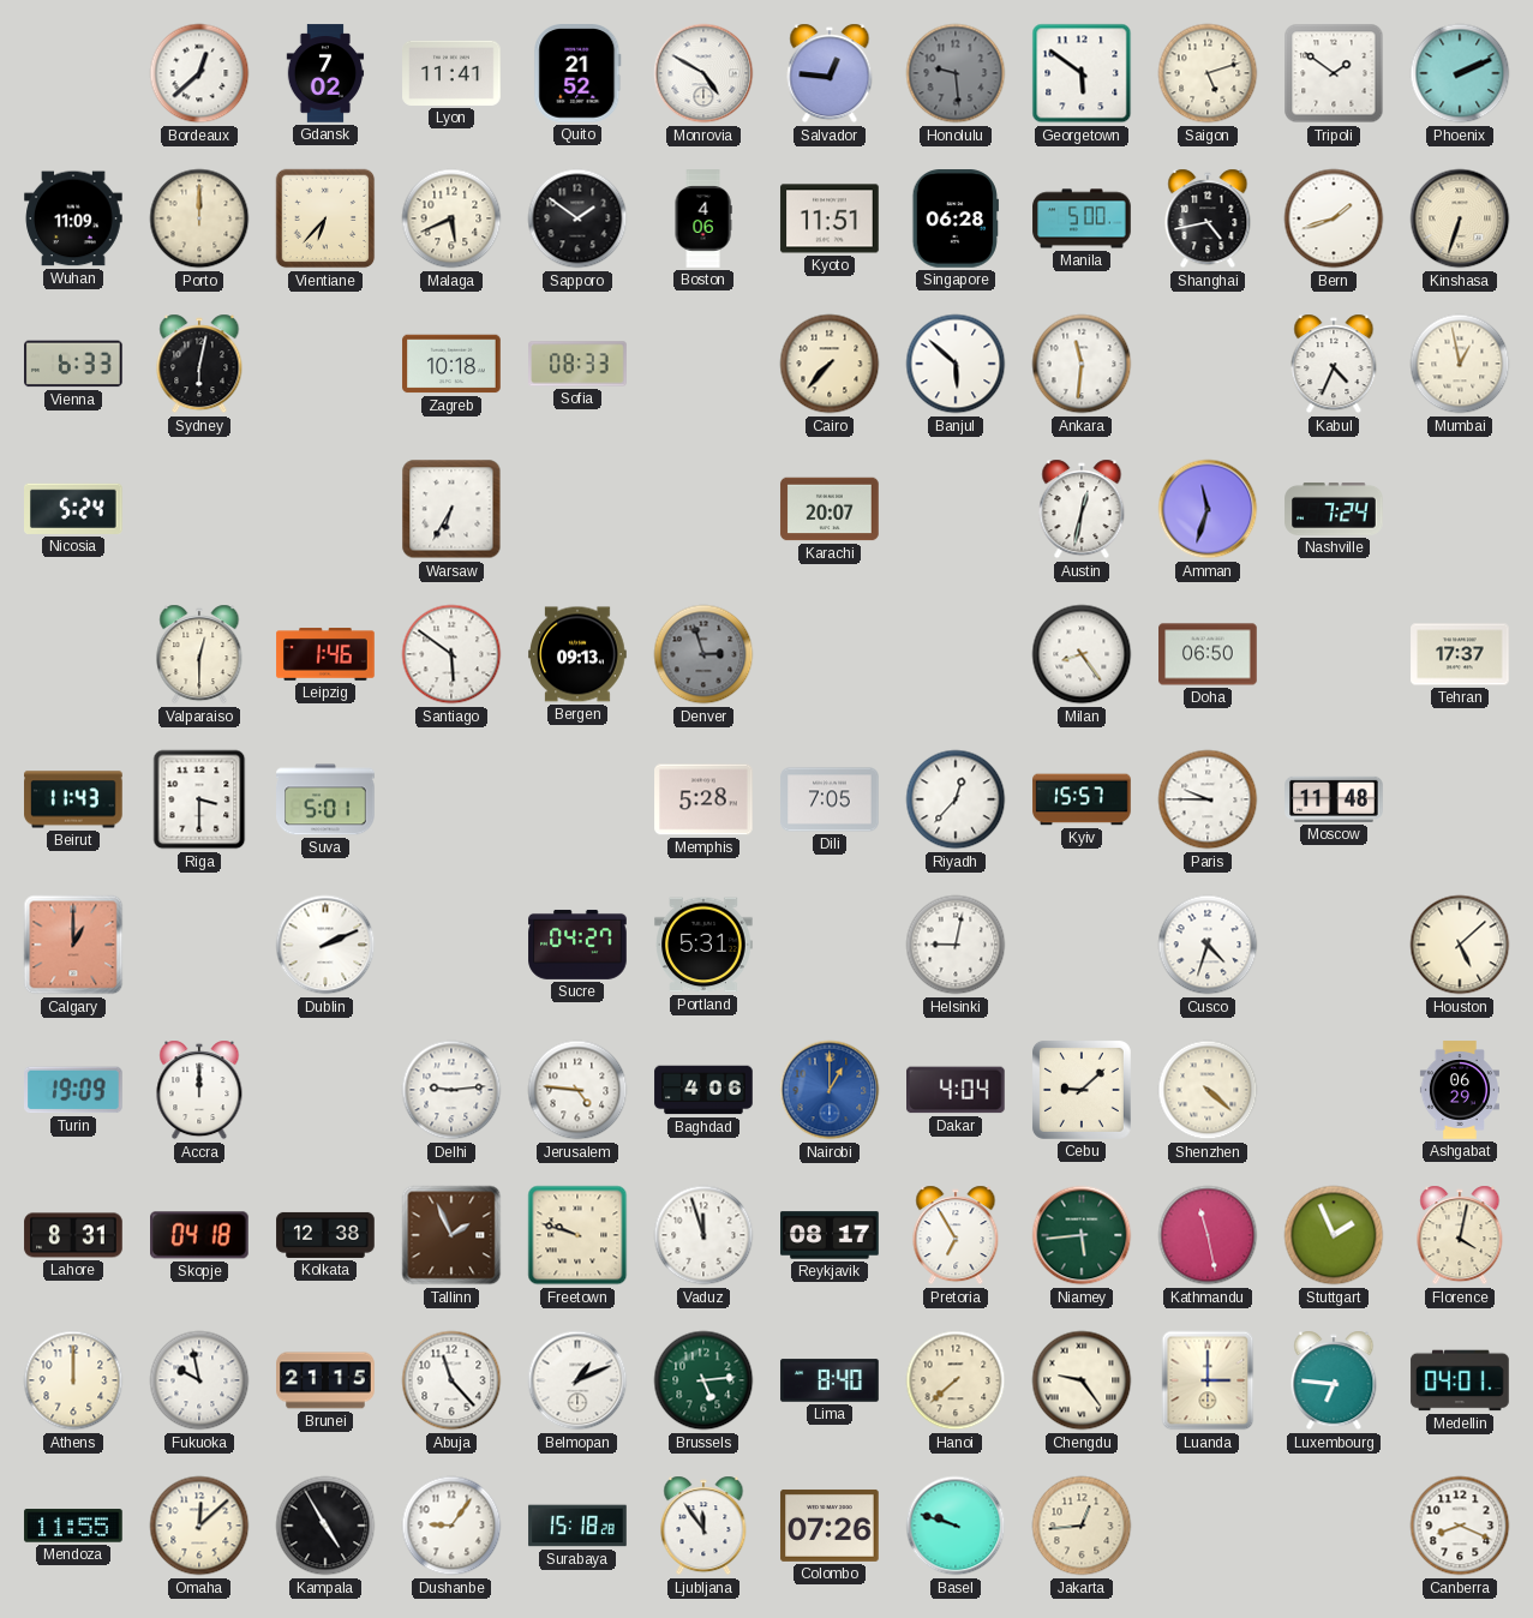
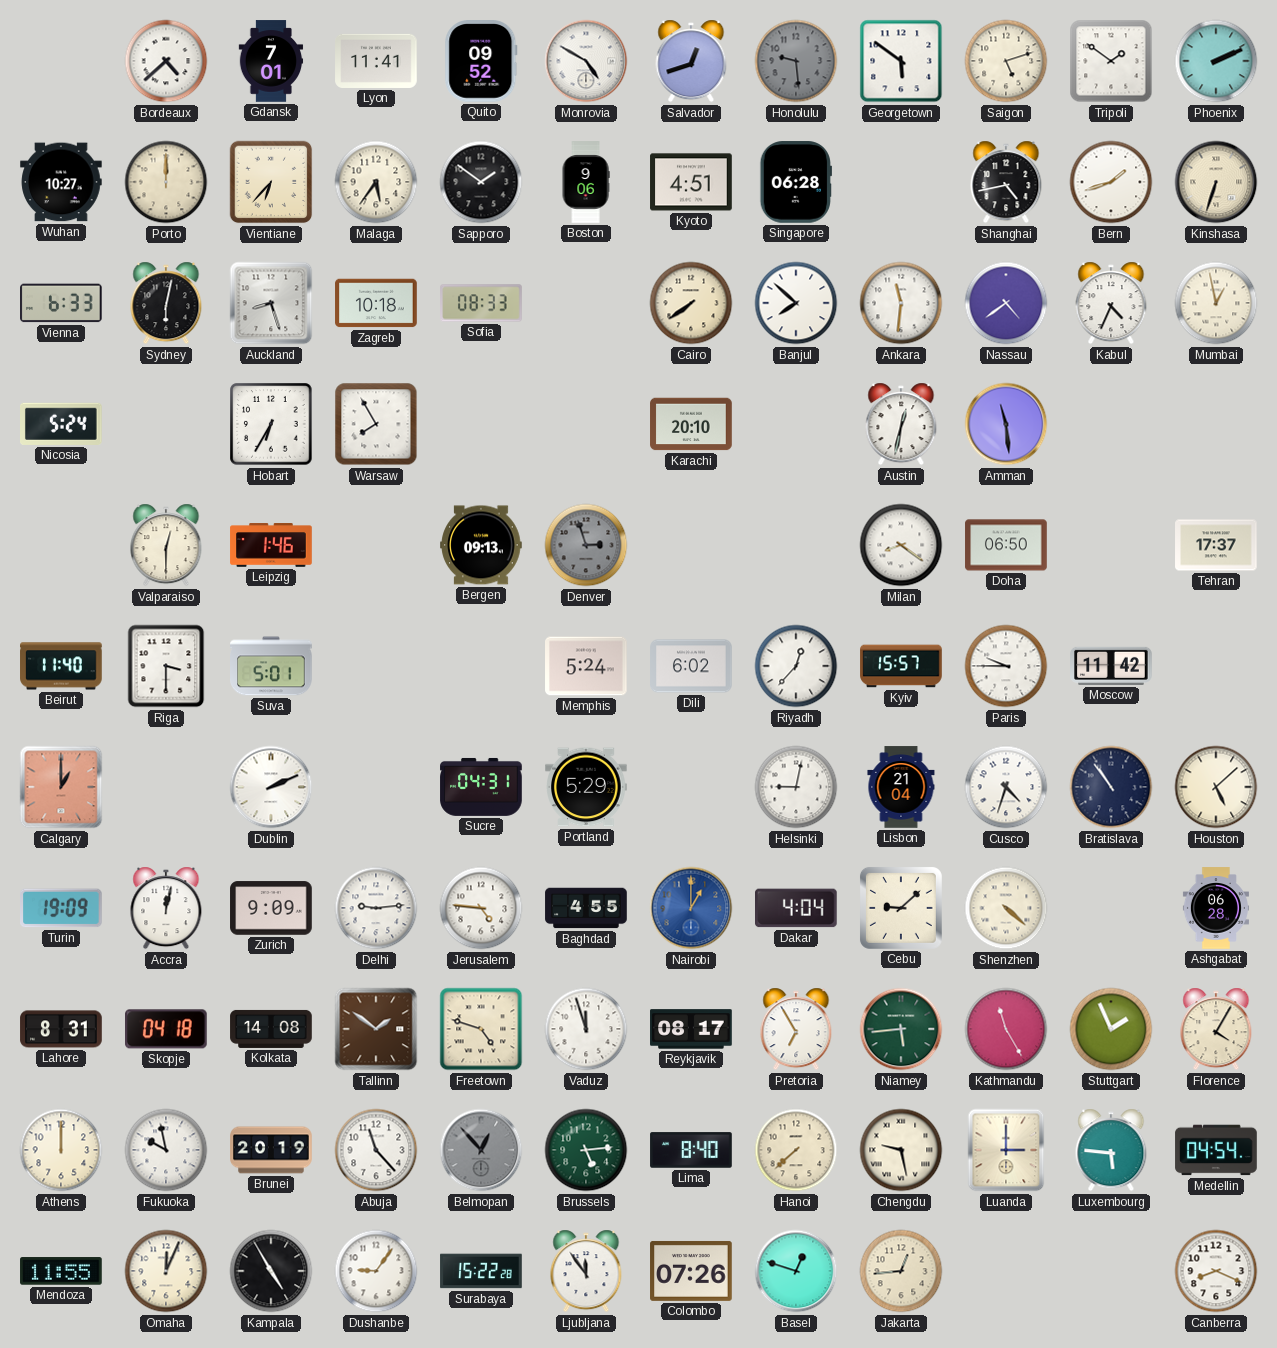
Bordeaux: 12:38 -> 4:38
Gdansk: 7:02 -> 7:01
Quito: 21:52 -> 09:52
Salvador: 12:46 -> 12:42
Wuhan: 11:09 -> 10:27
Malaga: 5:41 -> 5:36
Boston: 4:06 -> 9:06
Kyoto: 11:51 -> 4:51
Manila: 5:00 -> none
Auckland: none -> 8:27
Cairo: 7:37 -> 7:39
Banjul: 5:52 -> 7:52
Nassau: none -> 4:39
Hobart: none -> 6:35
Warsaw: 6:35 -> 7:55
Karachi: 20:07 -> 20:10
Amman: 11:33 -> 11:29
Nashville: 7:24 -> none
Santiago: 5:51 -> none
Milan: 8:24 -> 8:21
Beirut: 11:43 -> 11:40
Memphis: 5:28 -> 5:24
Dili: 7:05 -> 6:02
Moscow: 11:48 -> 11:42
Sucre: 04:27 -> 04:31
Portland: 5:31 -> 5:29
Lisbon: none -> 21:04
Bratislava: none -> 10:54
Accra: 12:00 -> 12:02
Zurich: none -> 9:09
Baghdad: 4:06 -> 4:55
Ashgabat: 06:29 -> 06:28
Kolkata: 12:38 -> 14:08
Tallinn: 1:56 -> 1:51
Freetown: 9:48 -> 4:48
Kathmandu: 11:28 -> 11:25
Florence: 4:02 -> 4:05
Brunei: 21:15 -> 20:19
Belmopan: 1:11 -> 12:53
Belmopan dial: white -> grey
Chengdu: 9:24 -> 9:28
Luxembourg: 6:46 -> 5:46
Medellin: 04:01 -> 04:54
Omaha: 12:08 -> 12:04
Surabaya: 15:18 -> 15:22
Basel: 9:48 -> 12:48
